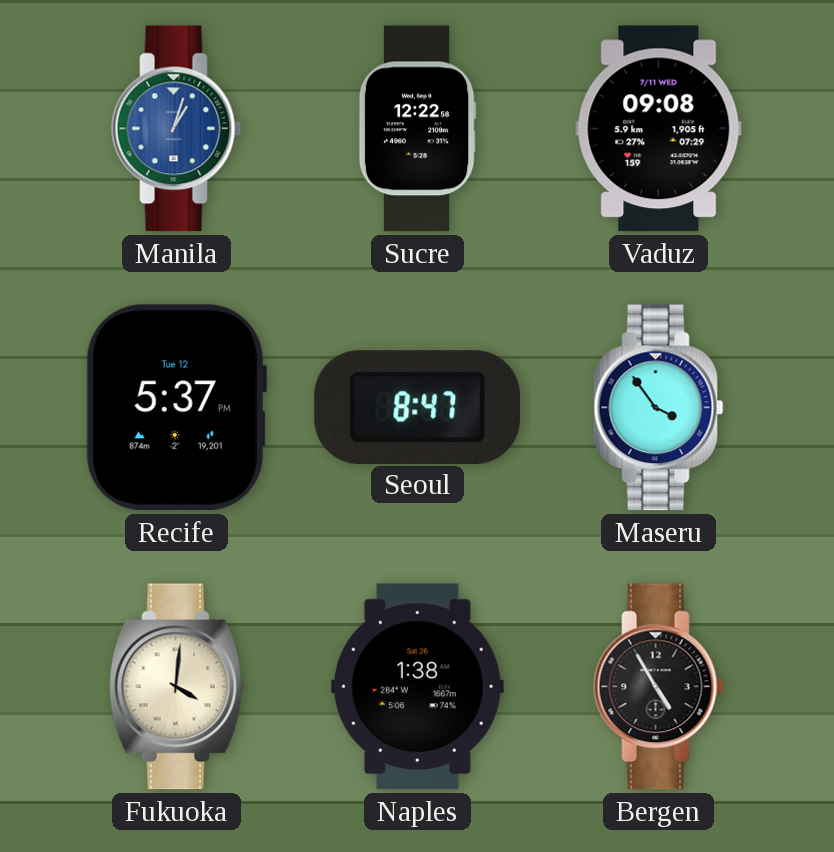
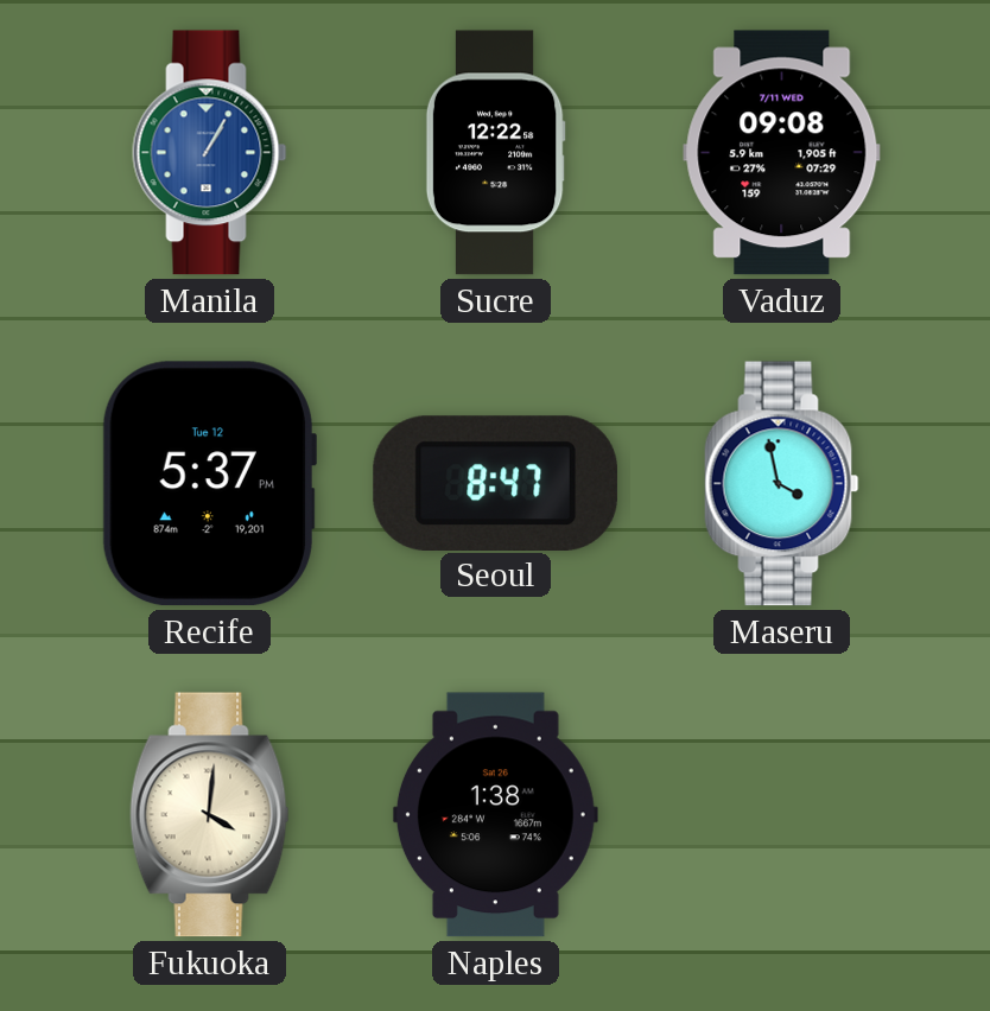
Manila: 1:03 -> 1:05
Maseru: 3:54 -> 3:58
Bergen: 4:55 -> none
